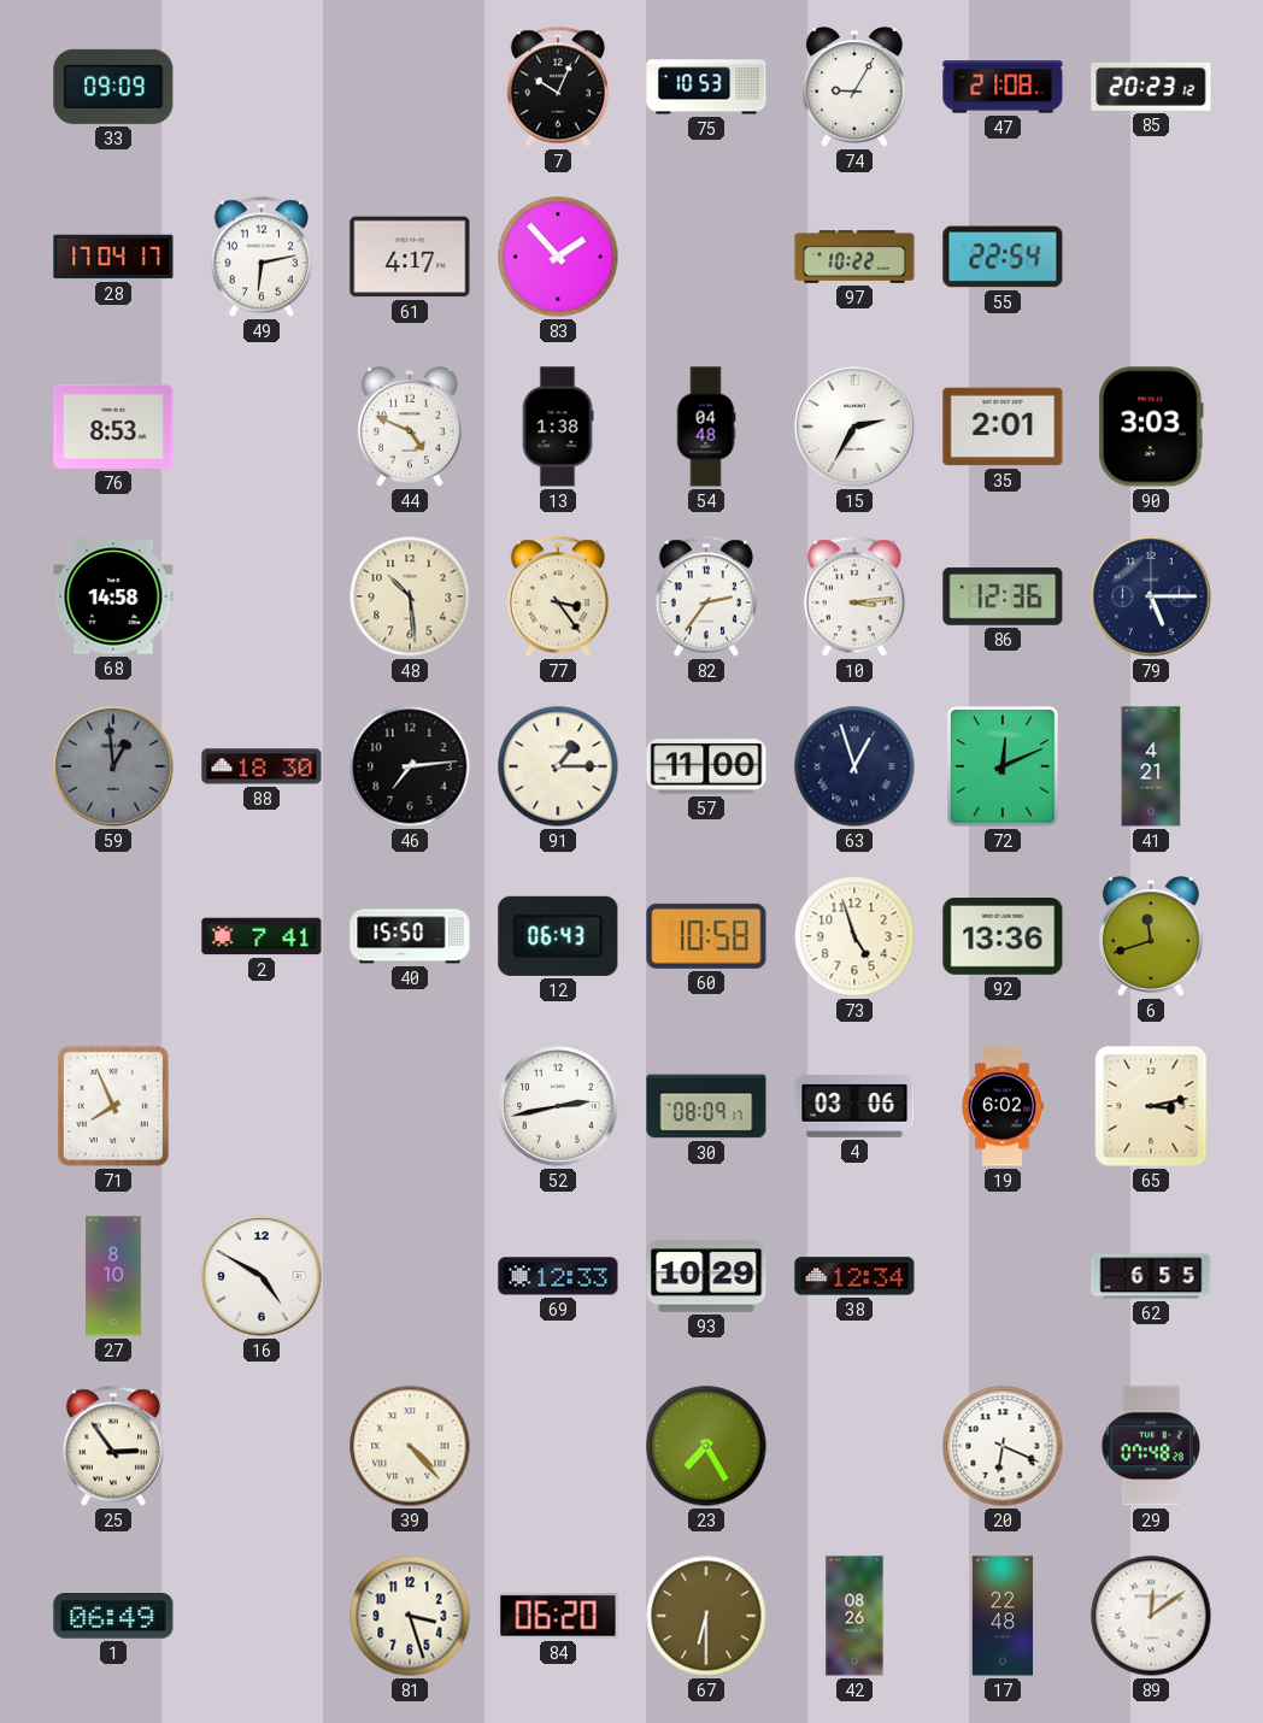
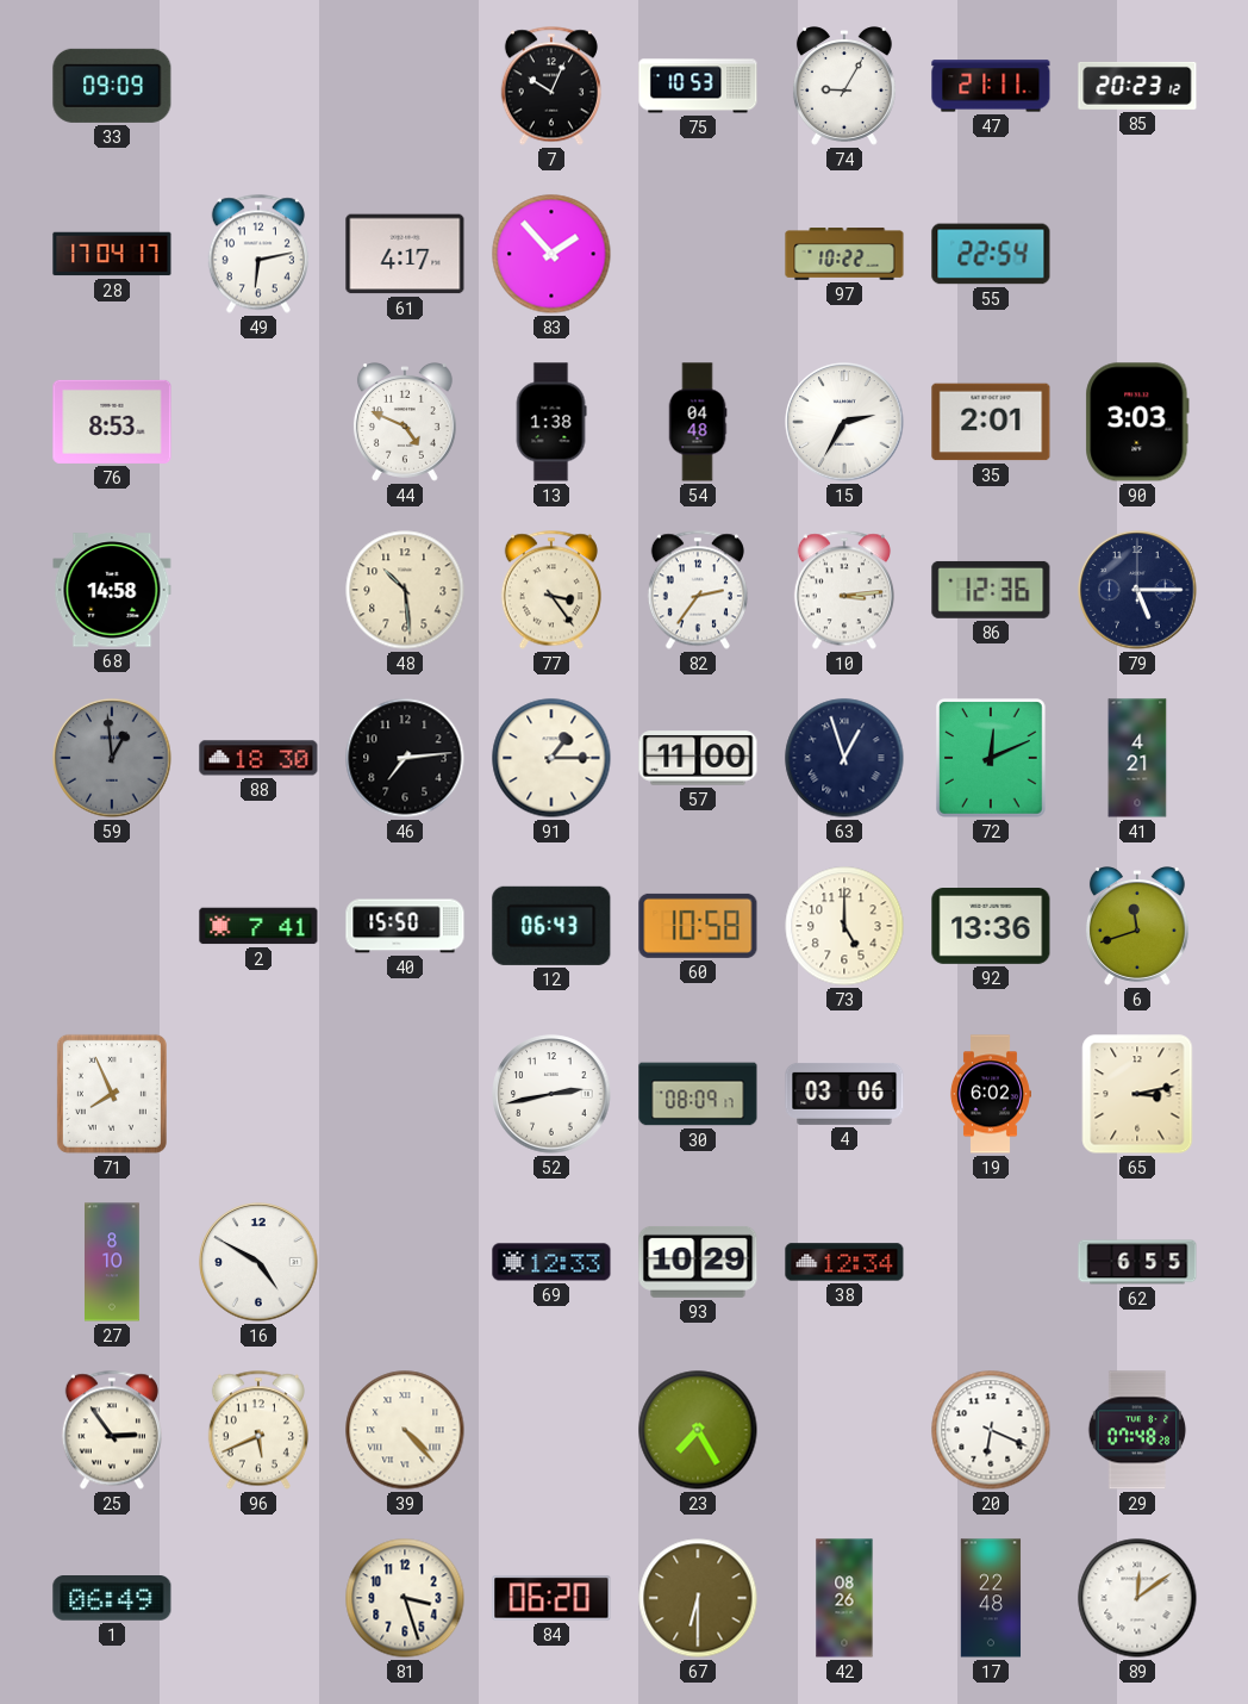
47: 21:08 -> 21:11
73: 4:57 -> 5:00
96: none -> 5:41
